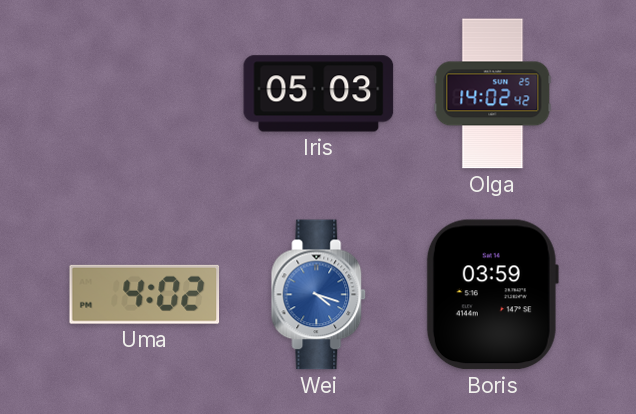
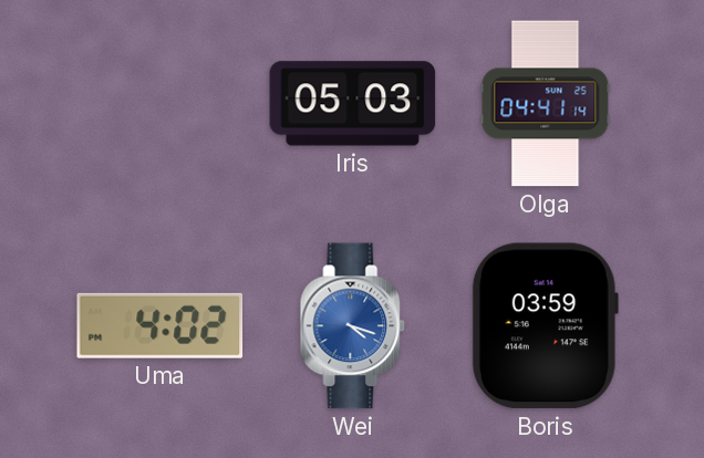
Olga: 14:02 -> 04:41
